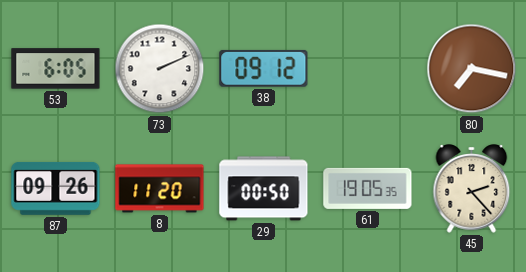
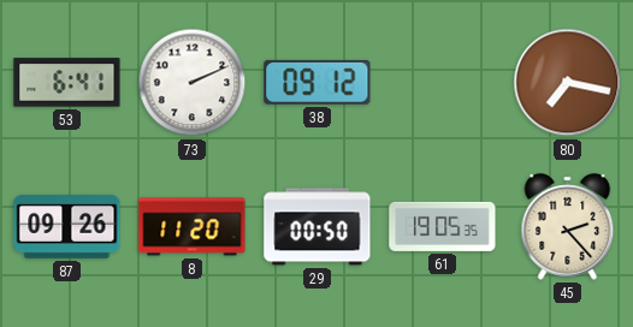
53: 6:05 -> 6:41
